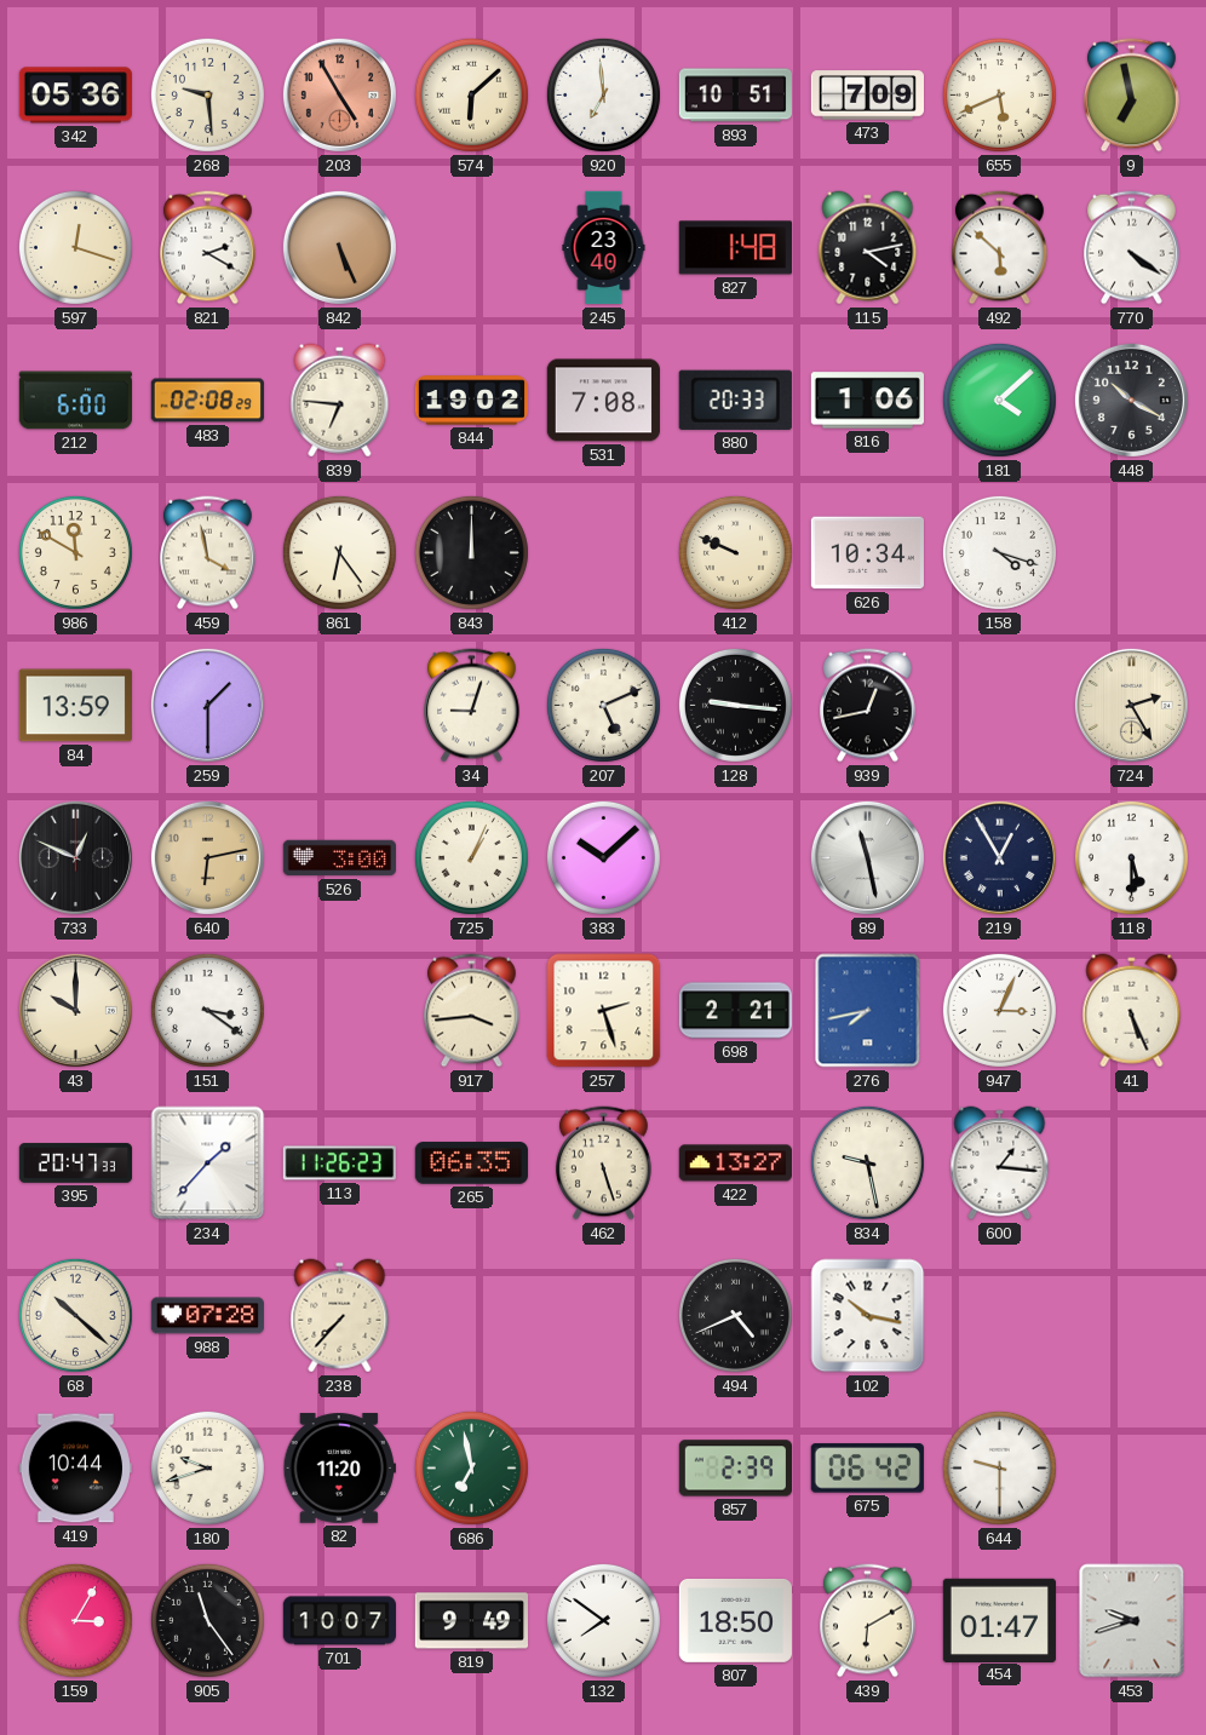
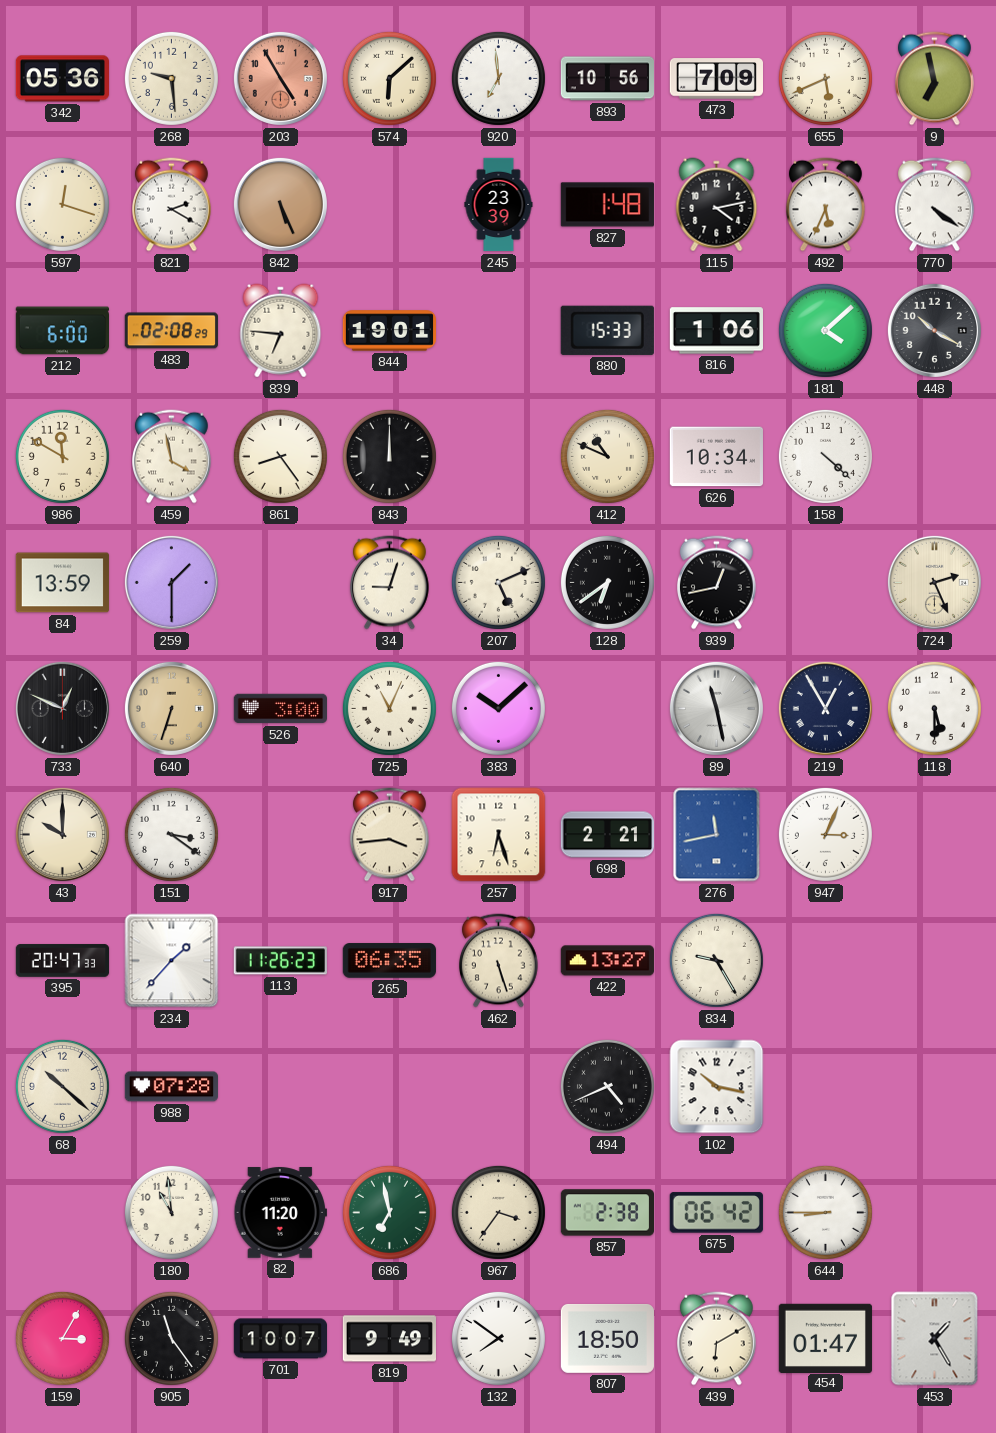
893: 10:51 -> 10:56
245: 23:40 -> 23:39
492: 5:52 -> 5:34
844: 19:02 -> 19:01
531: 7:08 -> none
880: 20:33 -> 15:33
861: 6:24 -> 8:24
412: 9:49 -> 10:49
158: 4:18 -> 4:22
128: 9:16 -> 6:39
724: 2:25 -> 2:26
640: 6:13 -> 6:33
725: 1:04 -> 11:04
257: 2:27 -> 6:27
276: 7:43 -> 11:43
41: 5:26 -> none
834: 9:28 -> 9:25
600: 1:16 -> none
238: 7:37 -> none
419: 10:44 -> none
180: 9:42 -> 10:59
967: none -> 3:36
857: 2:39 -> 2:38
644: 9:30 -> 8:45
453: 9:42 -> 1:25
